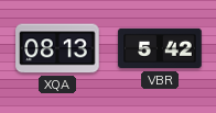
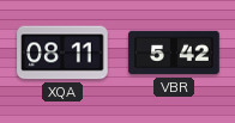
XQA: 08:13 -> 08:11
